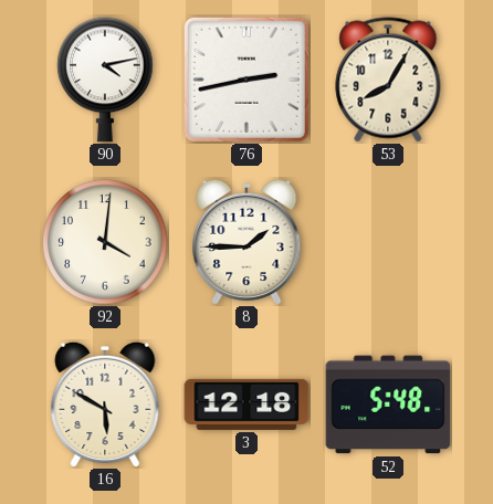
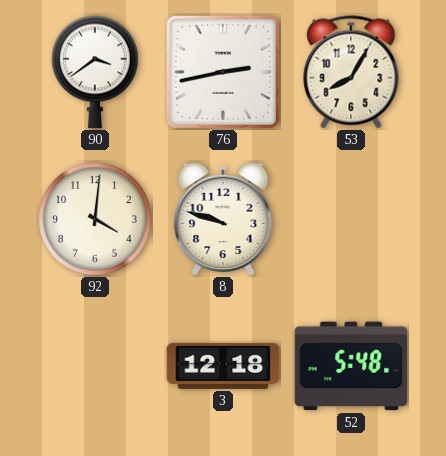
90: 4:13 -> 3:39
8: 1:45 -> 9:48
16: 5:50 -> none
